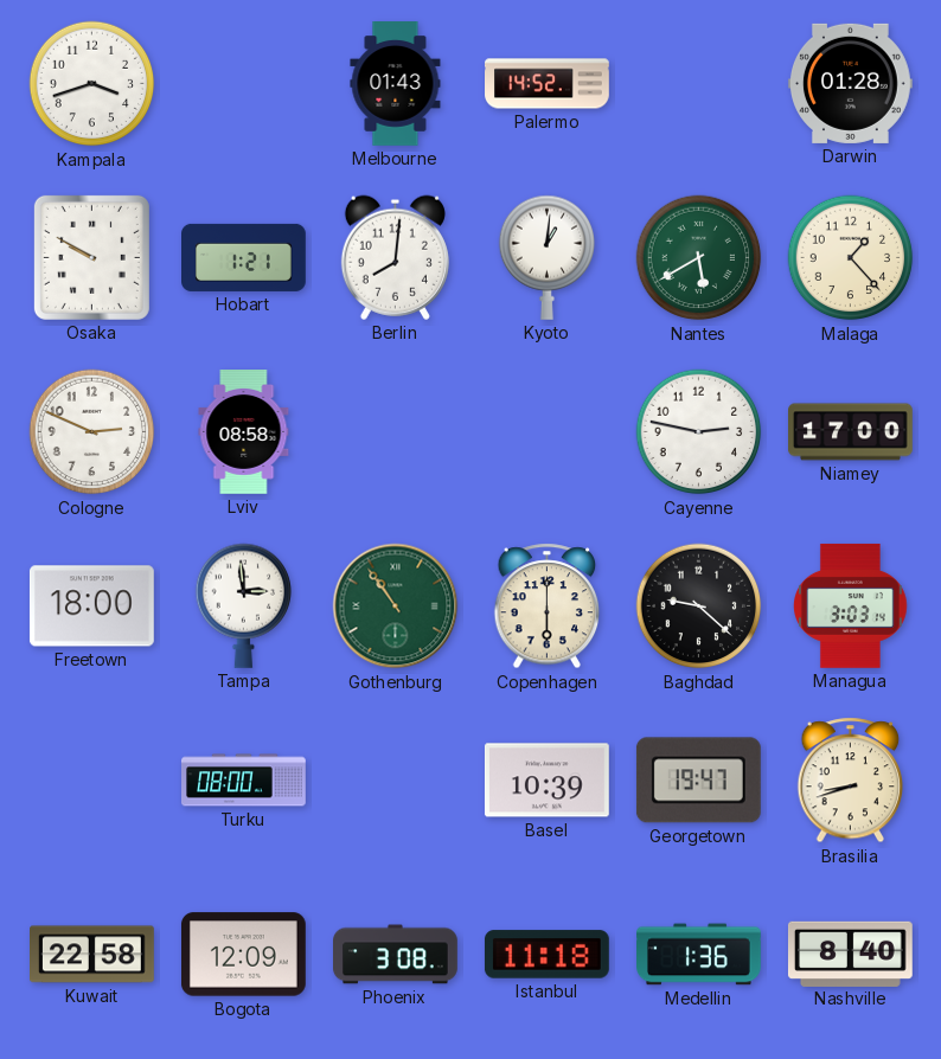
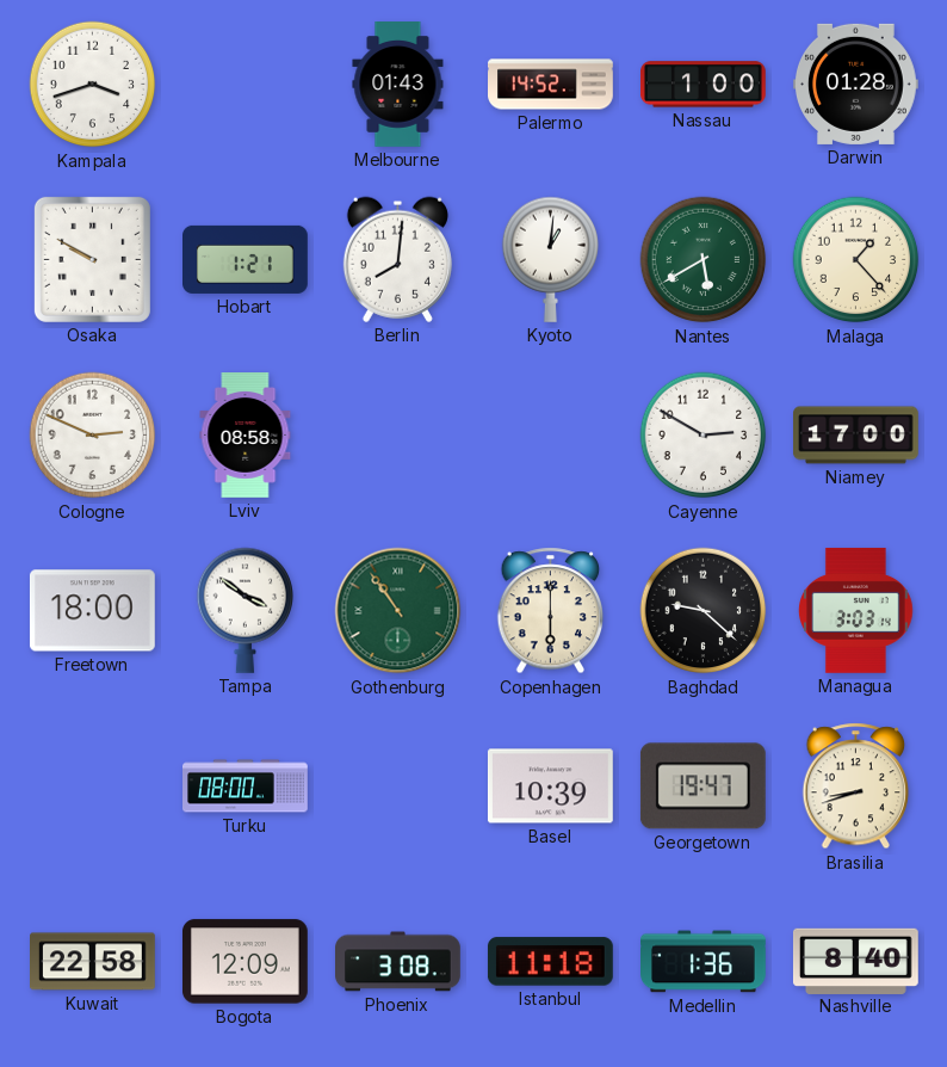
Nassau: none -> 1:00
Cayenne: 2:47 -> 2:50
Tampa: 2:59 -> 3:51
